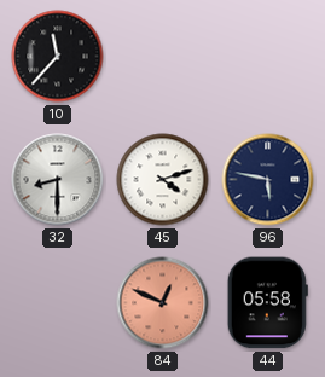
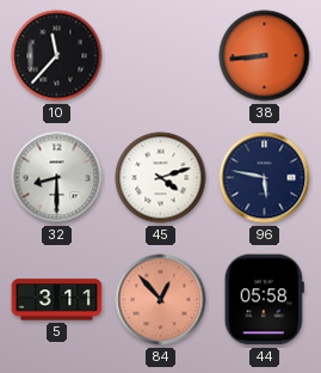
38: none -> 8:44
5: none -> 3:11
84: 12:49 -> 12:53
